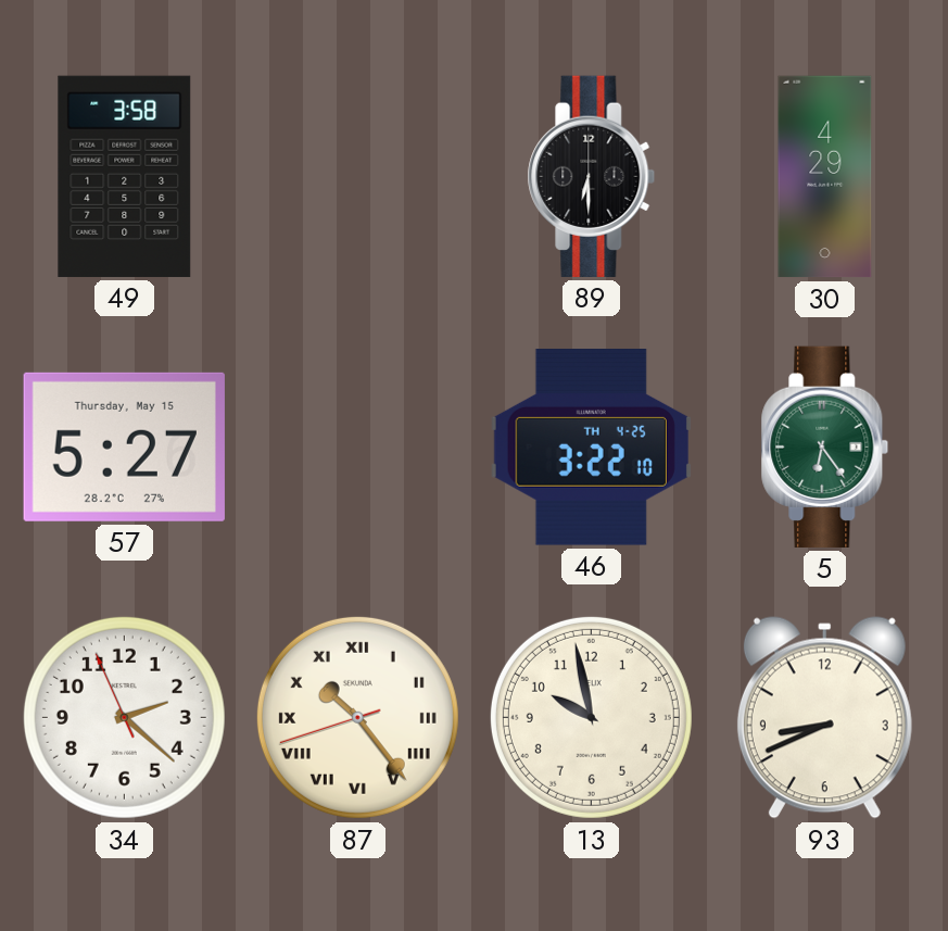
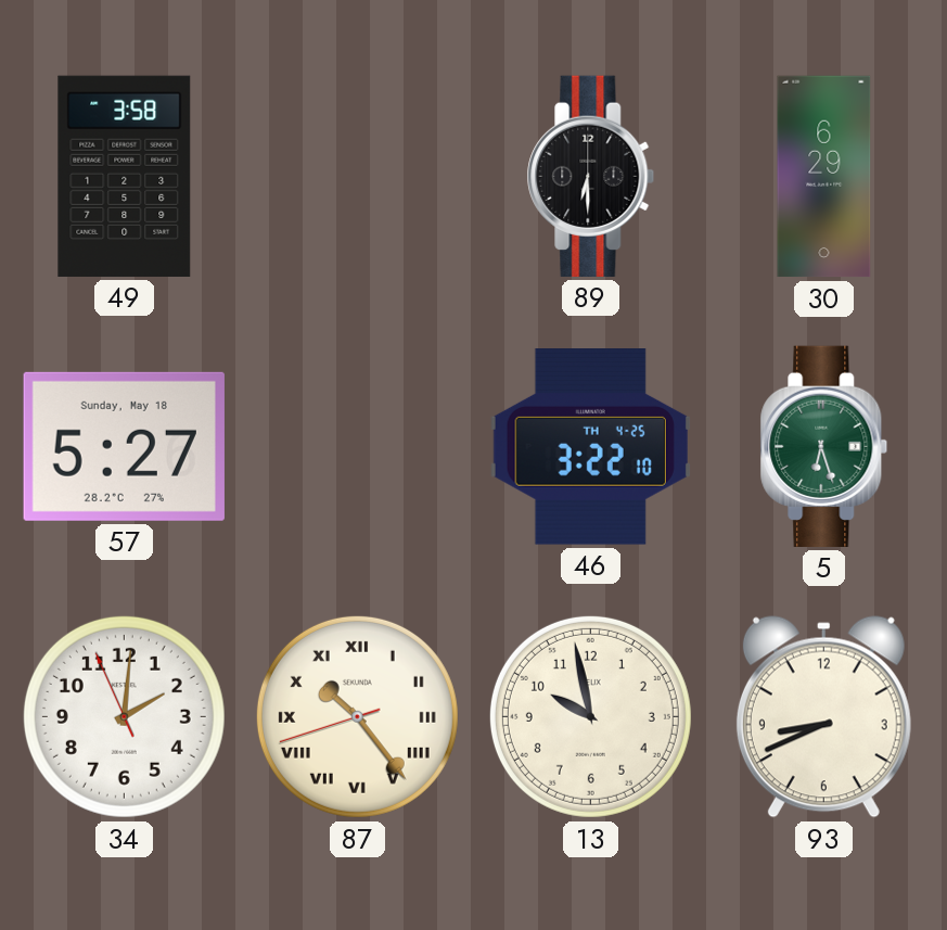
30: 4:29 -> 6:29
57 date: Thursday, May 15 -> Sunday, May 18
5: 6:24 -> 6:27
34: 2:21 -> 2:00
